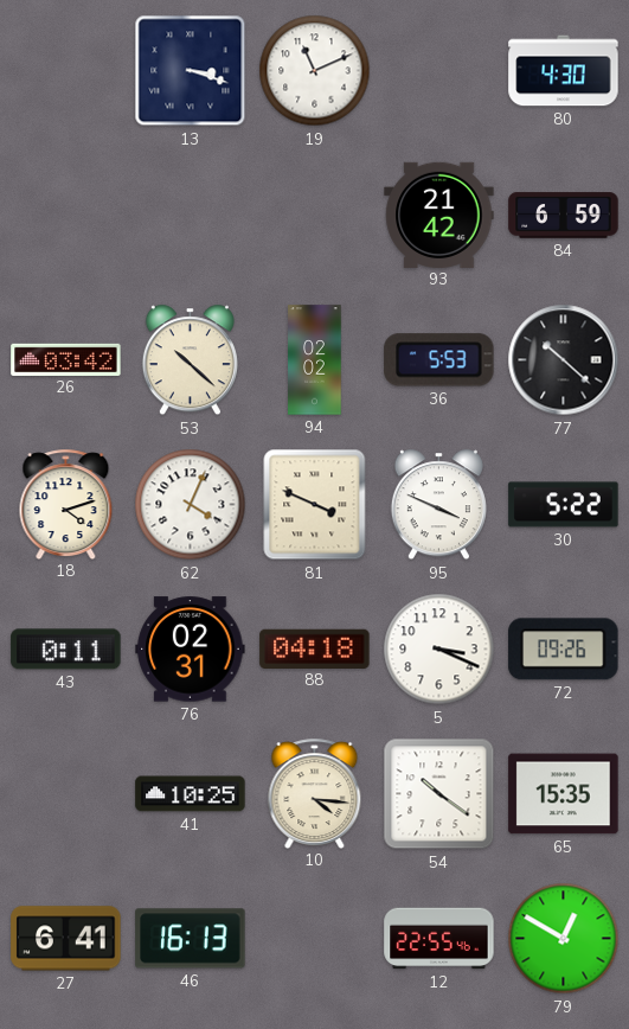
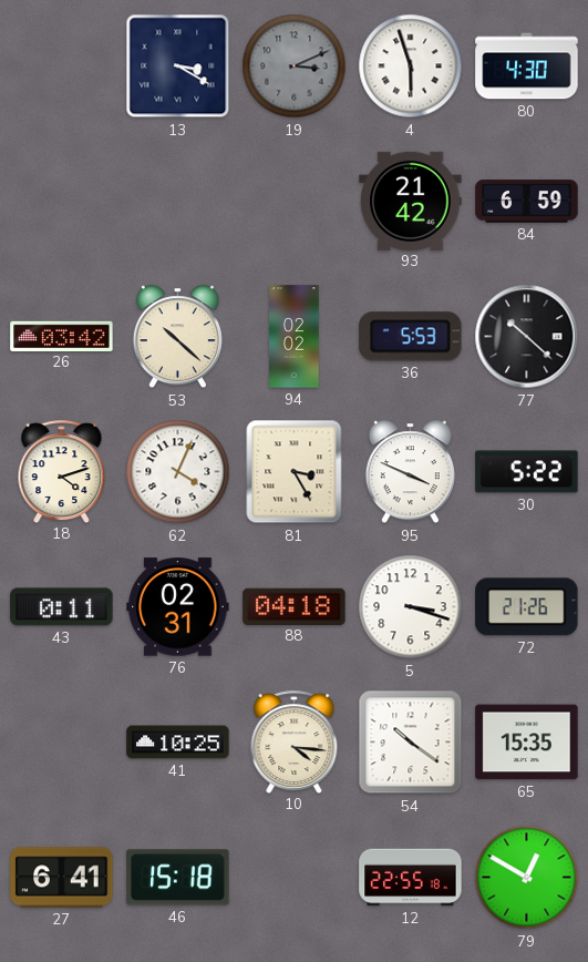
13: 3:18 -> 3:20
19: 11:11 -> 3:11
19 dial: white -> grey
4: none -> 5:57
81: 3:49 -> 3:25
5: 3:19 -> 3:18
72: 09:26 -> 21:26
46: 16:13 -> 15:18
12: 22:55:46 -> 22:55:18
